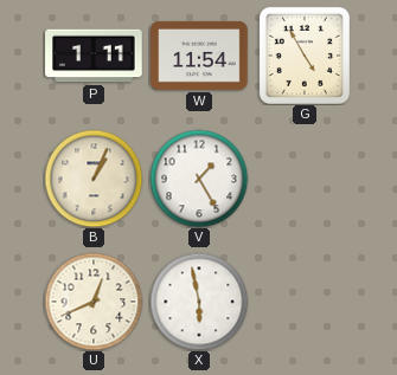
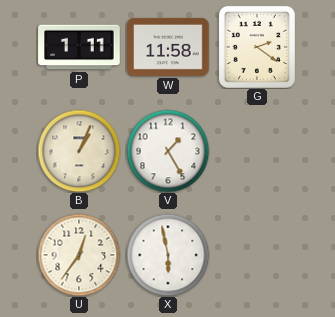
W: 11:54 -> 11:58
G: 4:55 -> 2:21
U: 12:41 -> 12:36
